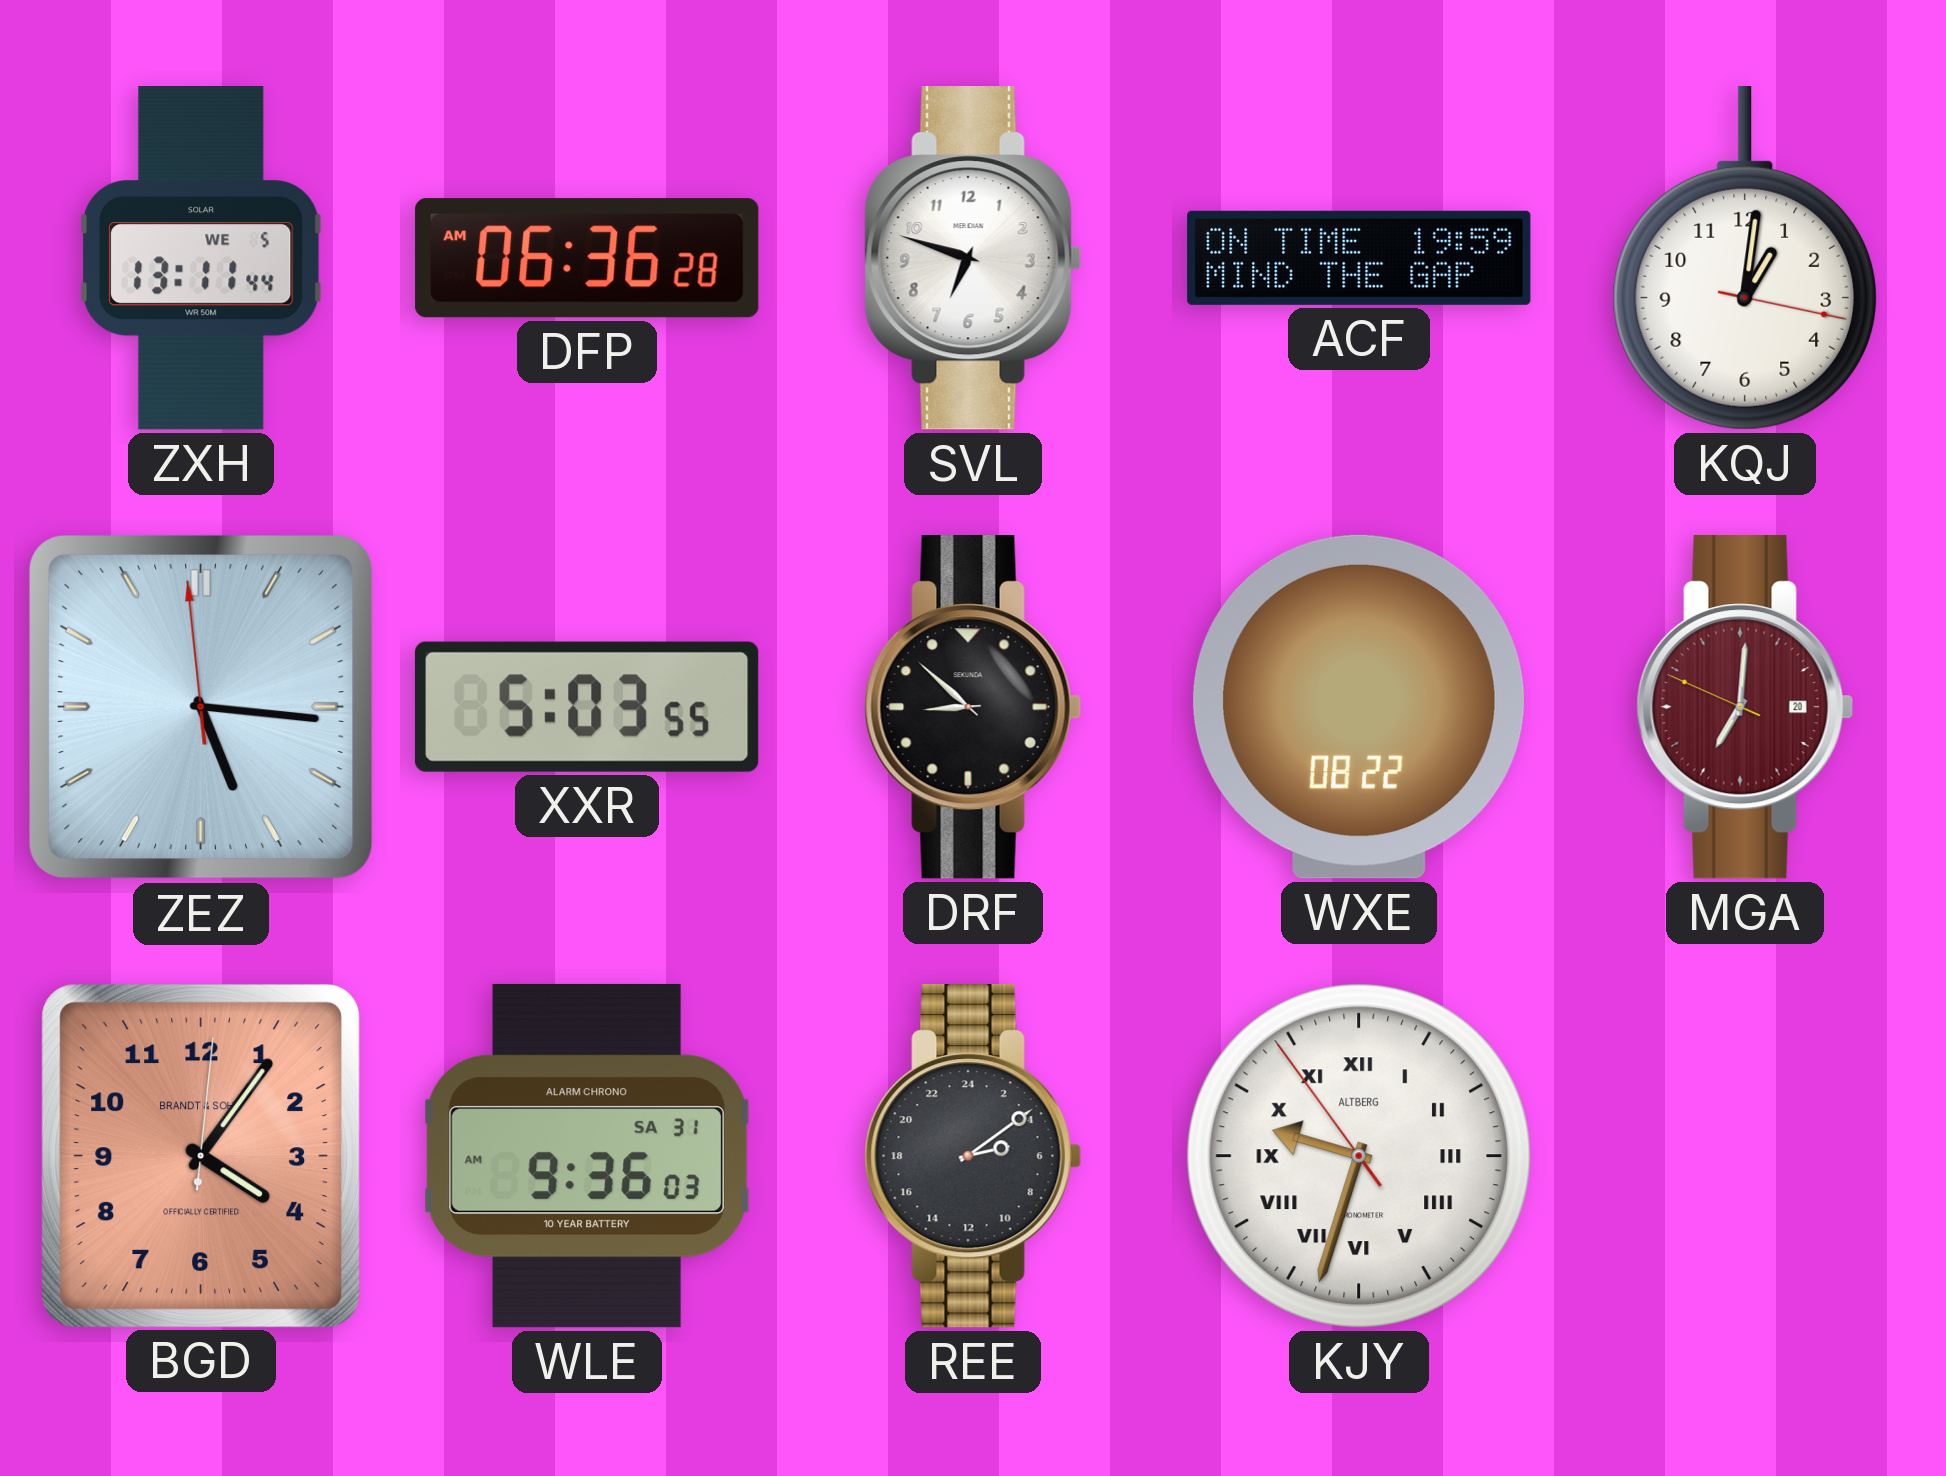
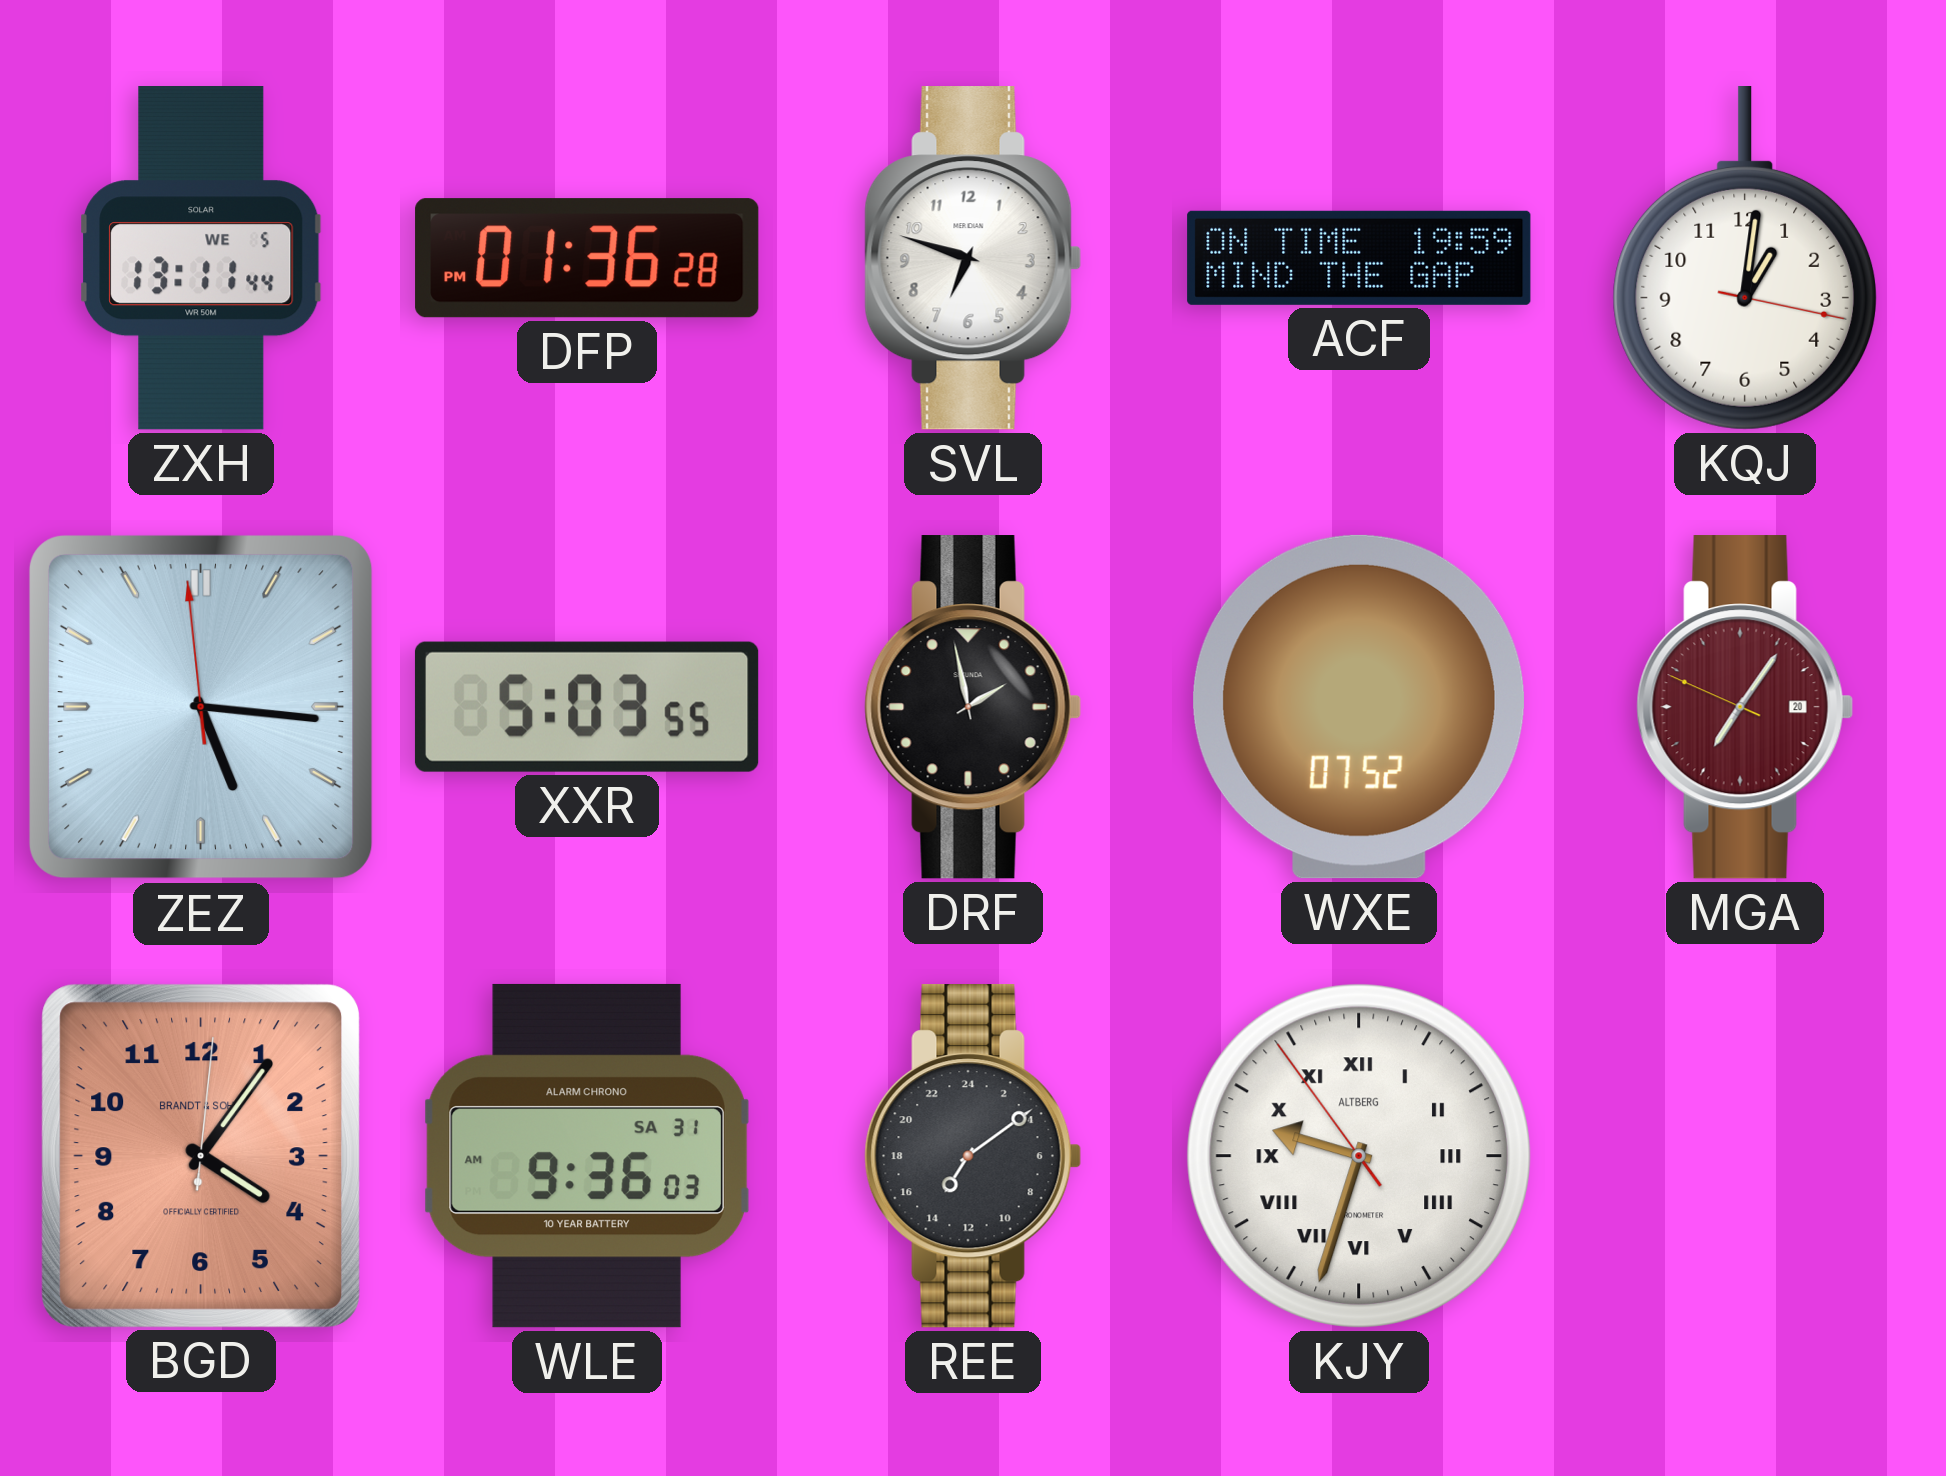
DFP: 06:36 -> 01:36
DRF: 8:52 -> 1:58
WXE: 08:22 -> 07:52
MGA: 7:00 -> 7:05
REE: 5:09 -> 14:09
